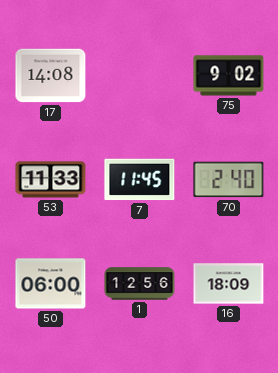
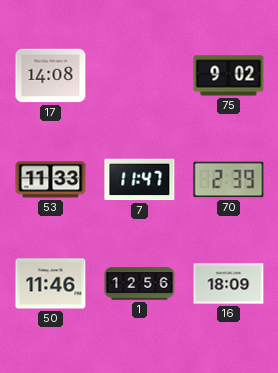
7: 11:45 -> 11:47
70: 2:40 -> 2:39
50: 06:00 -> 11:46
